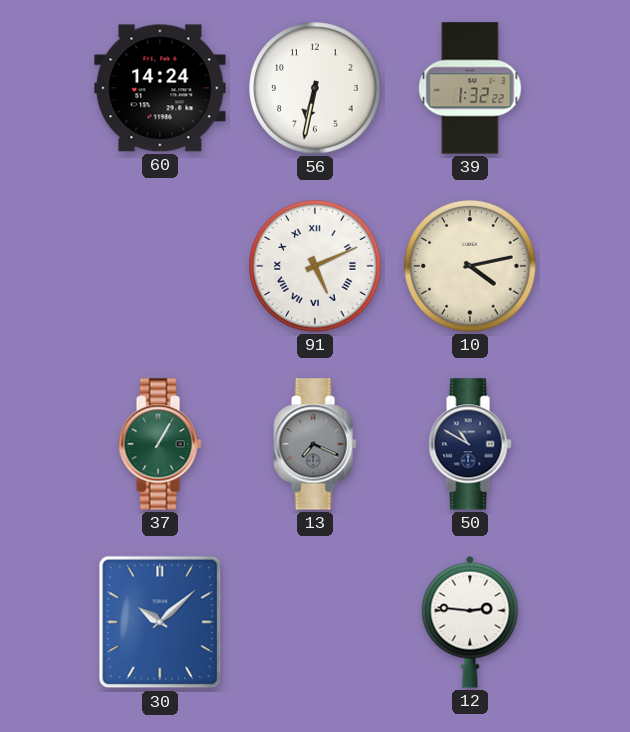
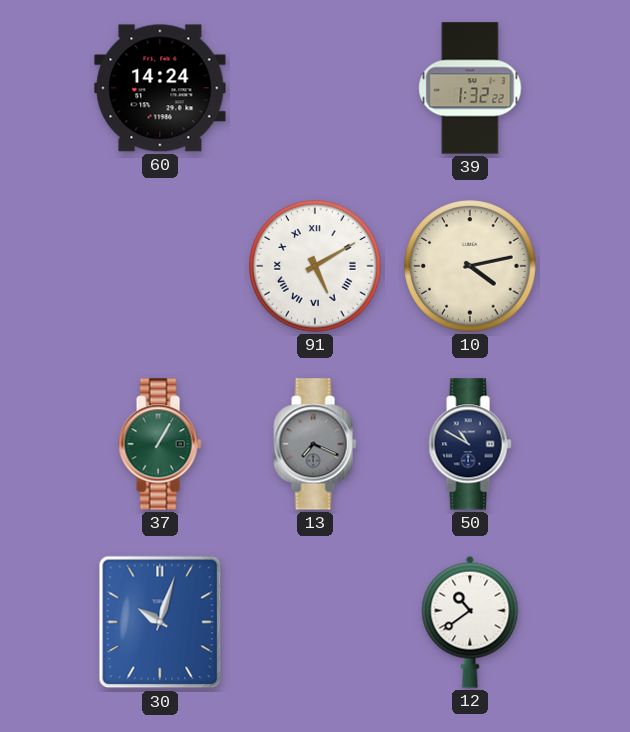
56: 6:32 -> none
91: 5:11 -> 5:10
30: 10:08 -> 10:03
12: 2:46 -> 10:39
